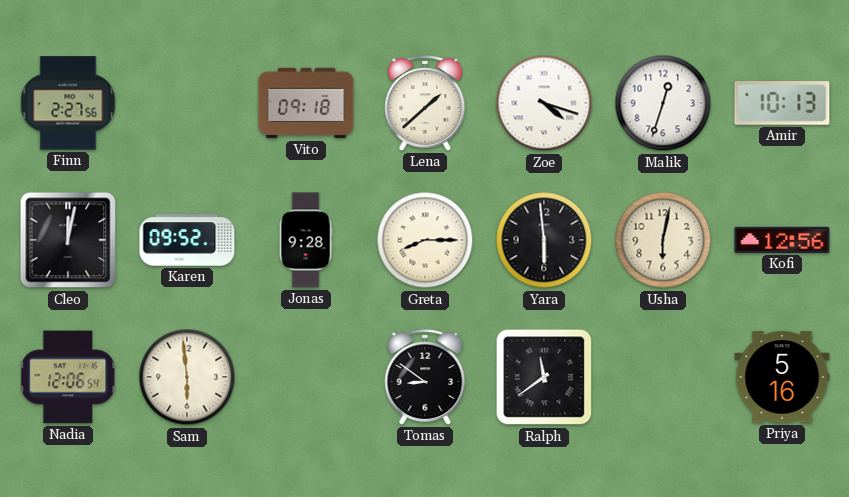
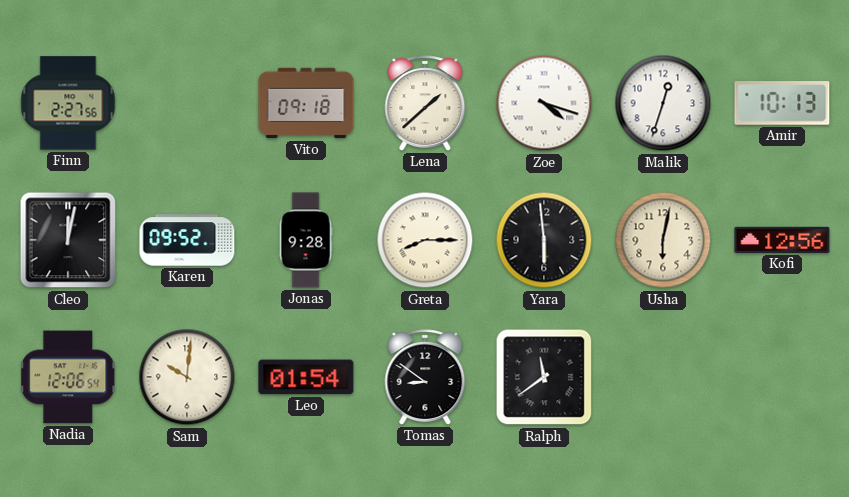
Sam: 5:59 -> 10:01
Leo: none -> 01:54
Priya: 5:16 -> none
